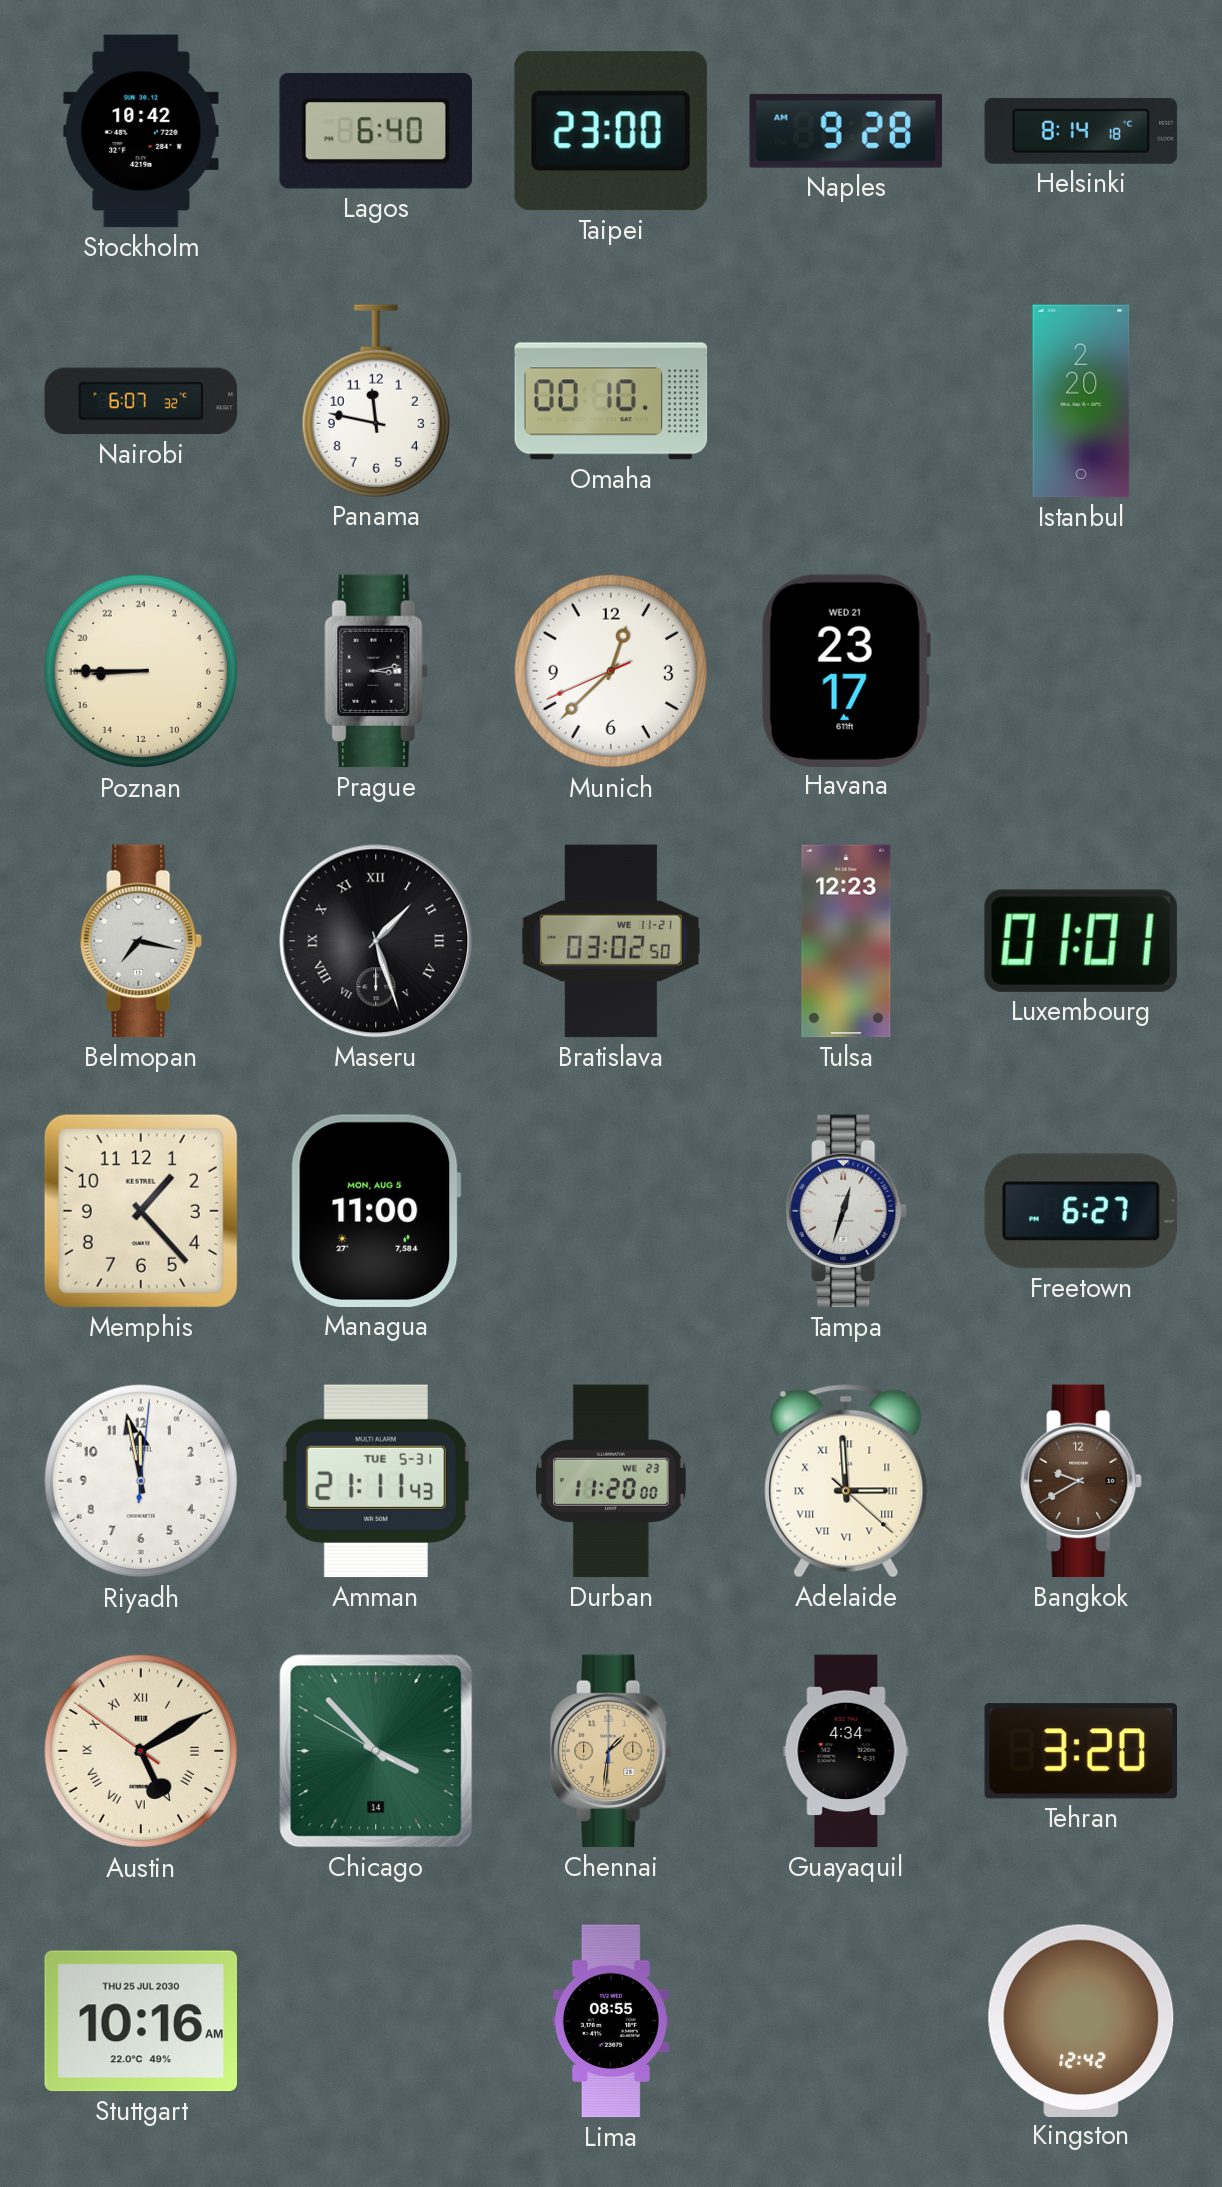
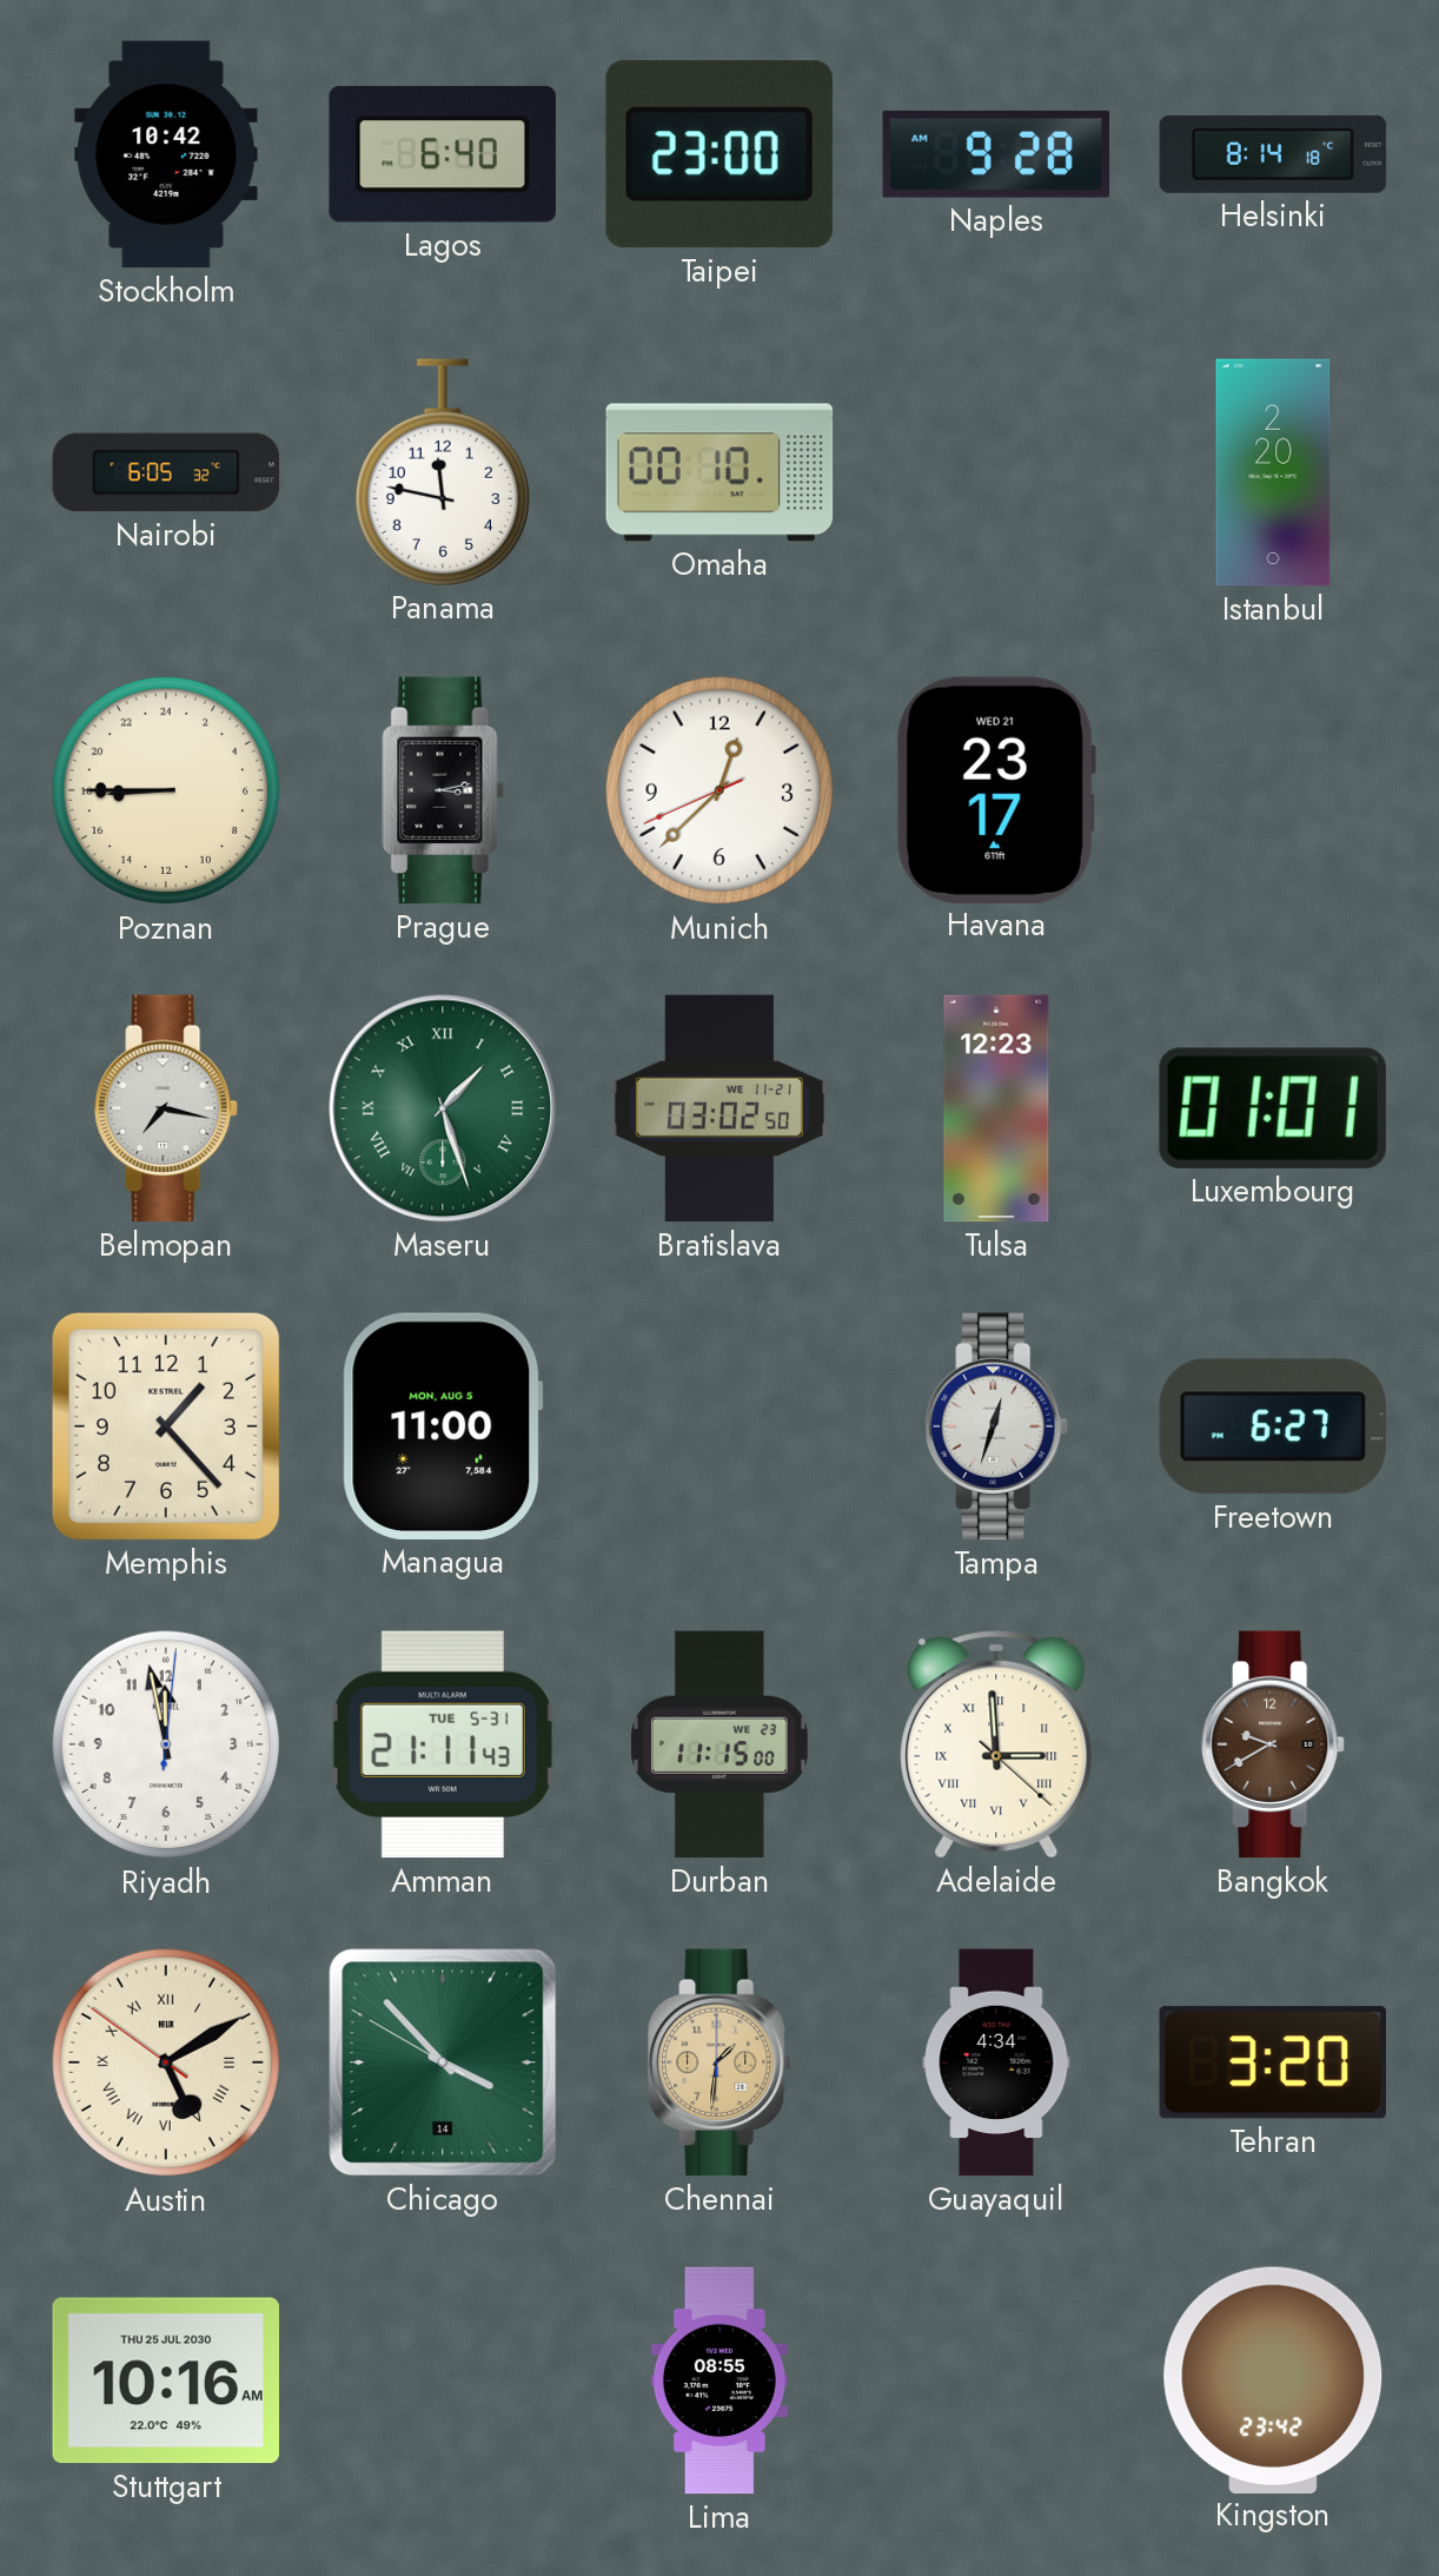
Nairobi: 6:07 -> 6:05
Maseru dial: black -> green
Durban: 11:20 -> 11:15
Kingston: 12:42 -> 23:42
